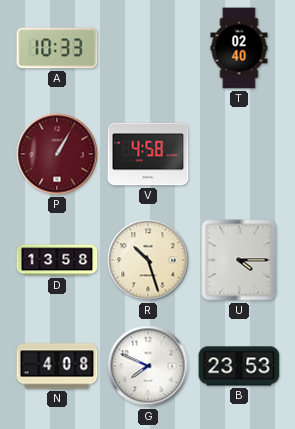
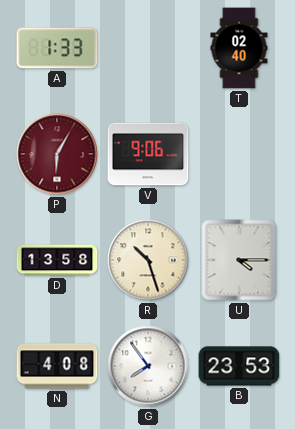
A: 10:33 -> 1:33
P: 1:05 -> 6:05
V: 4:58 -> 9:06
G: 7:49 -> 7:54
